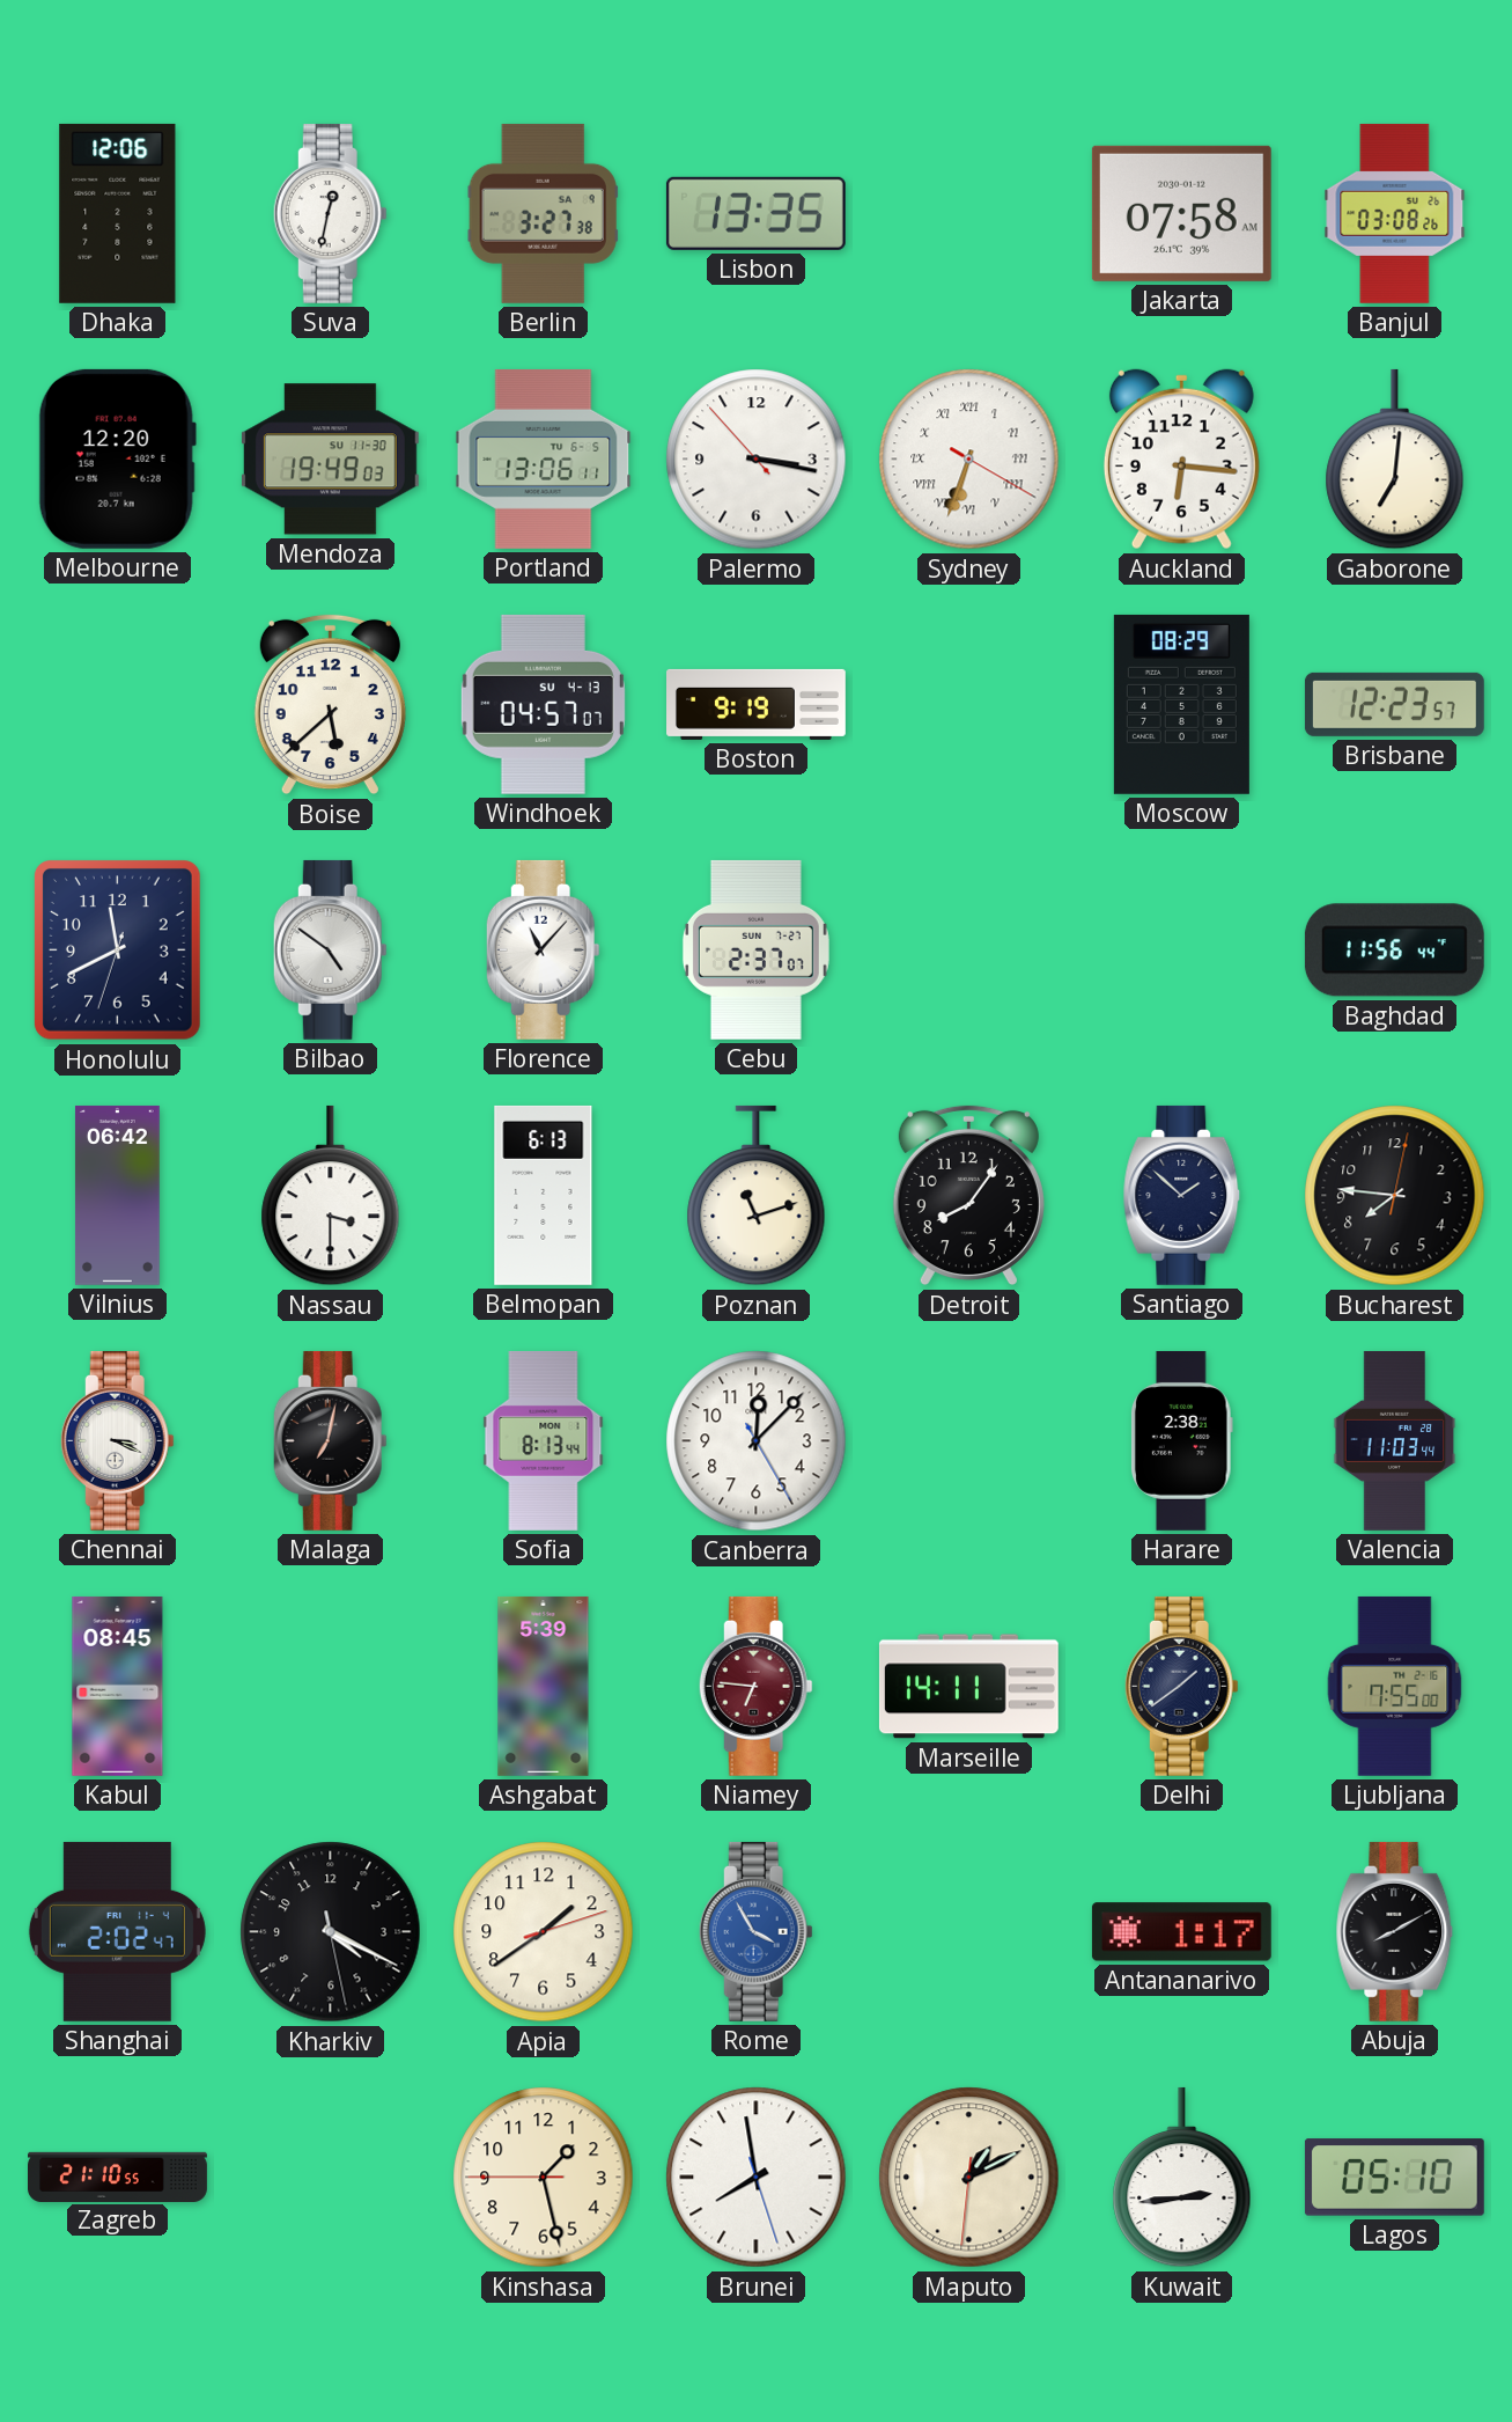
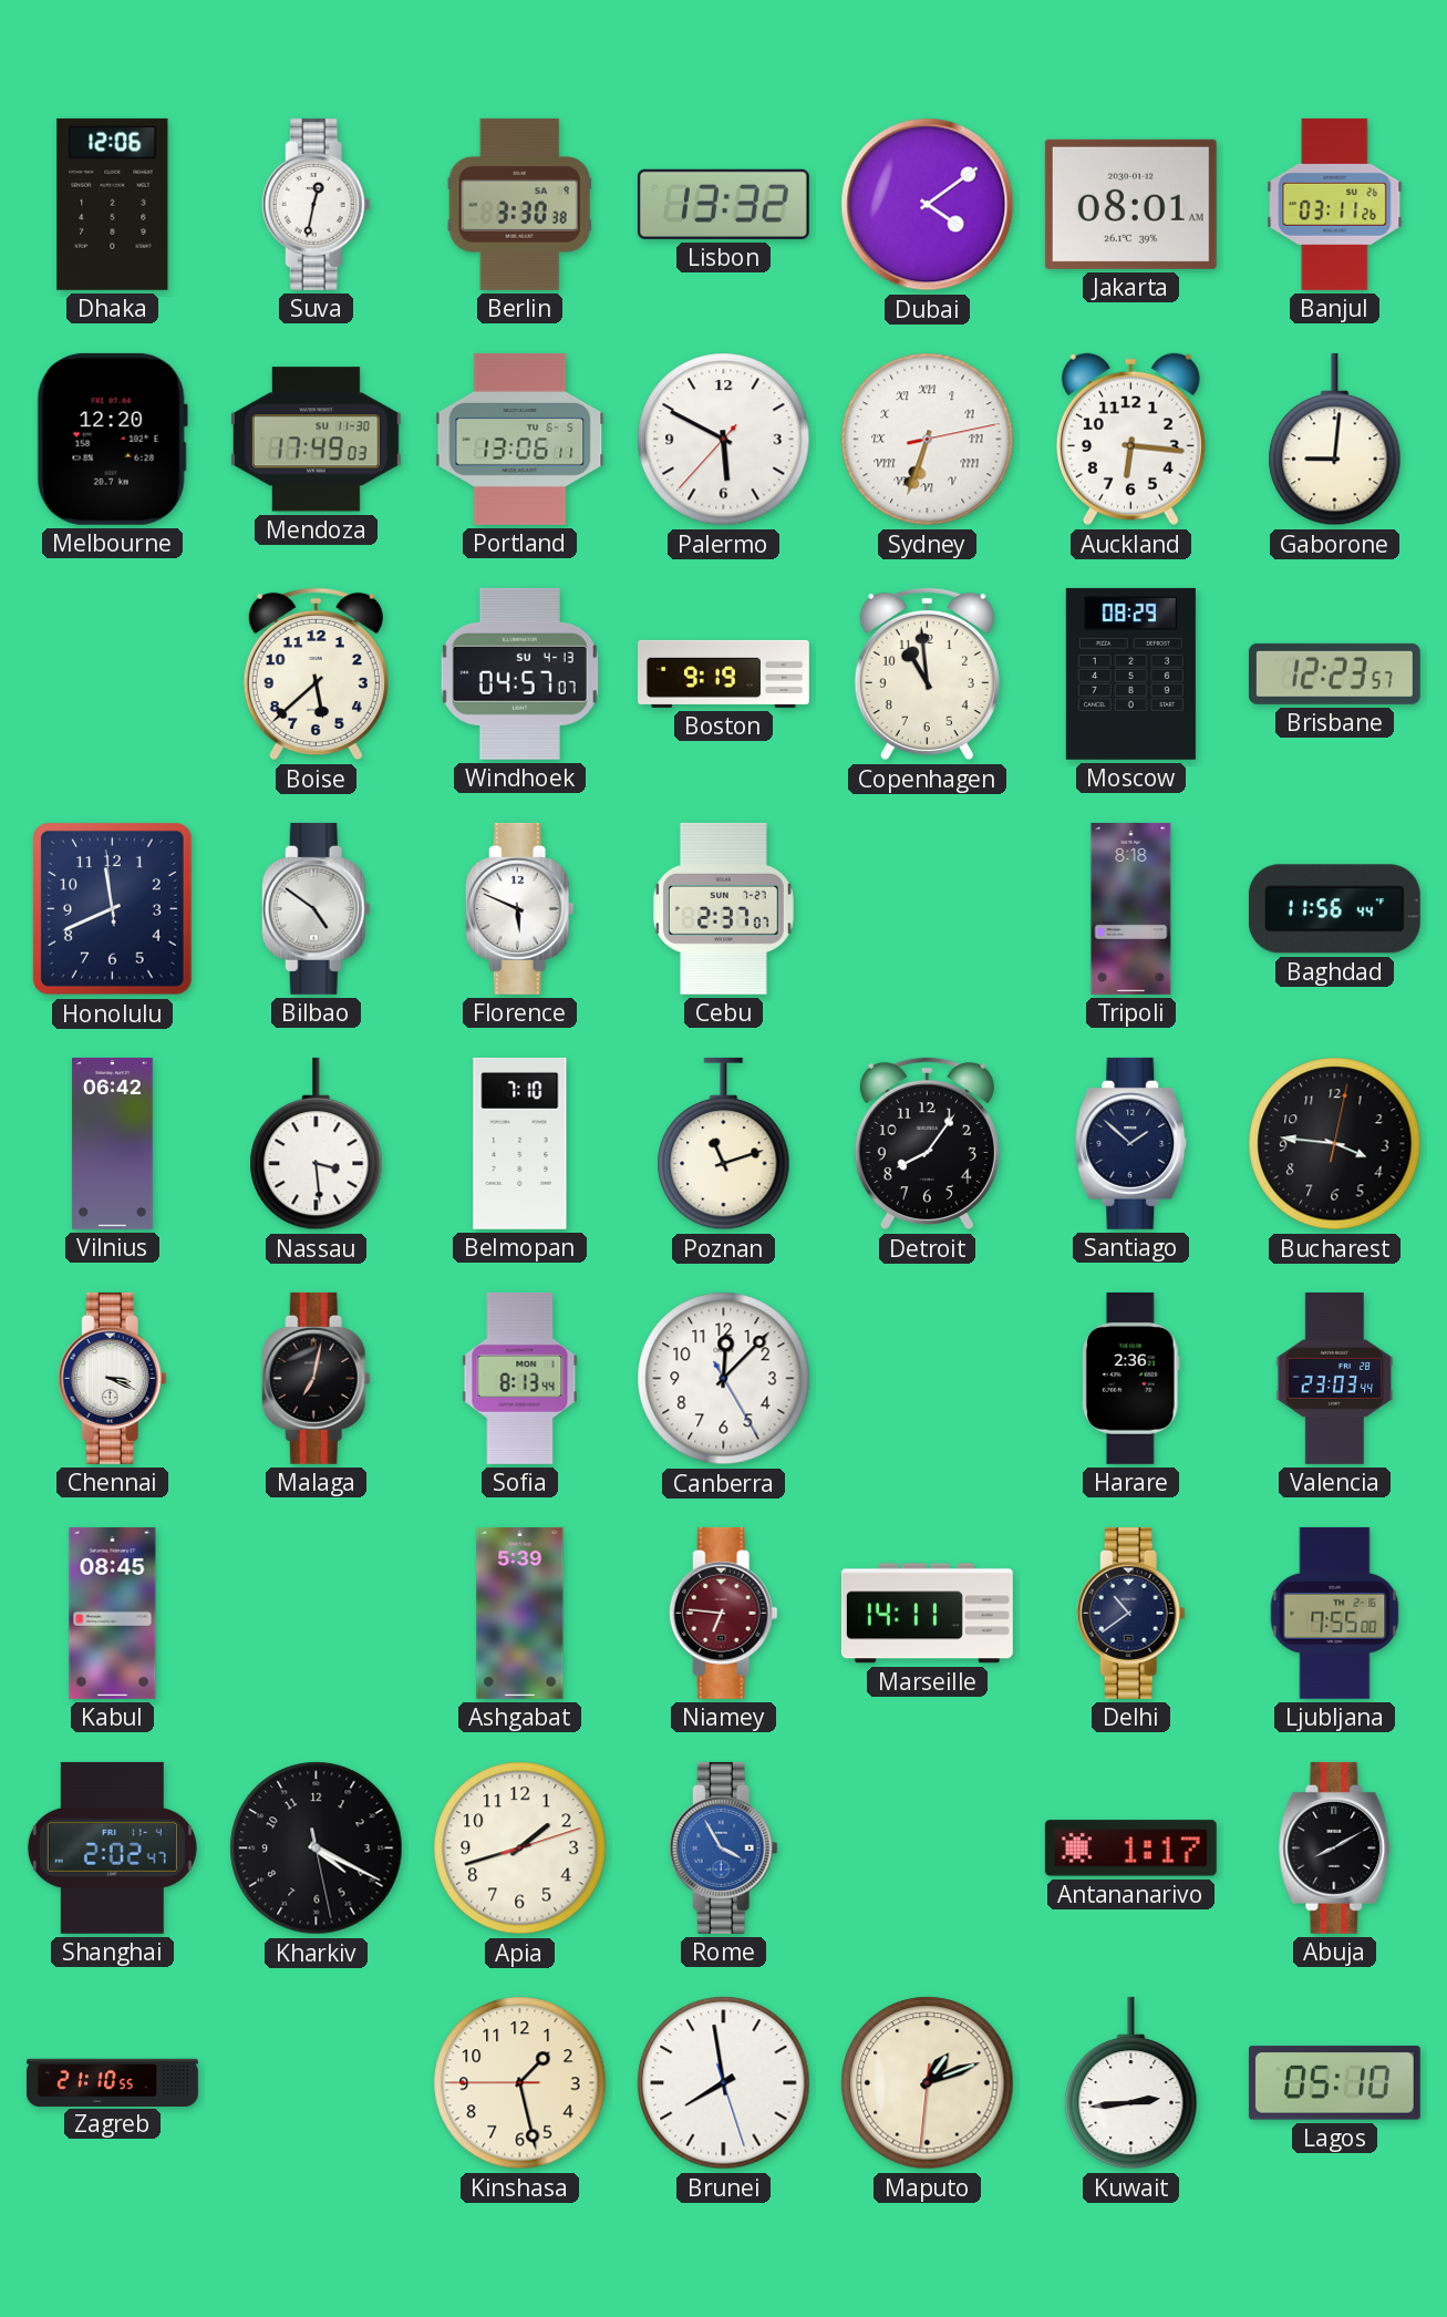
Berlin: 3:27 -> 3:30
Lisbon: 13:35 -> 13:32
Dubai: none -> 4:09
Jakarta: 07:58 -> 08:01
Banjul: 03:08 -> 03:11
Mendoza: 19:49 -> 17:49
Palermo: 3:16 -> 5:49
Sydney: 6:33:20 -> 6:33:13
Gaborone: 7:01 -> 9:01
Copenhagen: none -> 10:59
Honolulu: 11:40:33 -> 11:40:59
Florence: 11:07 -> 5:49
Tripoli: none -> 8:18
Nassau: 3:30 -> 3:29
Belmopan: 6:13 -> 7:10
Bucharest: 7:46 -> 3:46
Harare: 2:38 -> 2:36
Valencia: 11:03 -> 23:03
Delhi: 1:39 -> 10:39
Apia: 1:39 -> 1:42
Maputo: 1:10 -> 1:11
